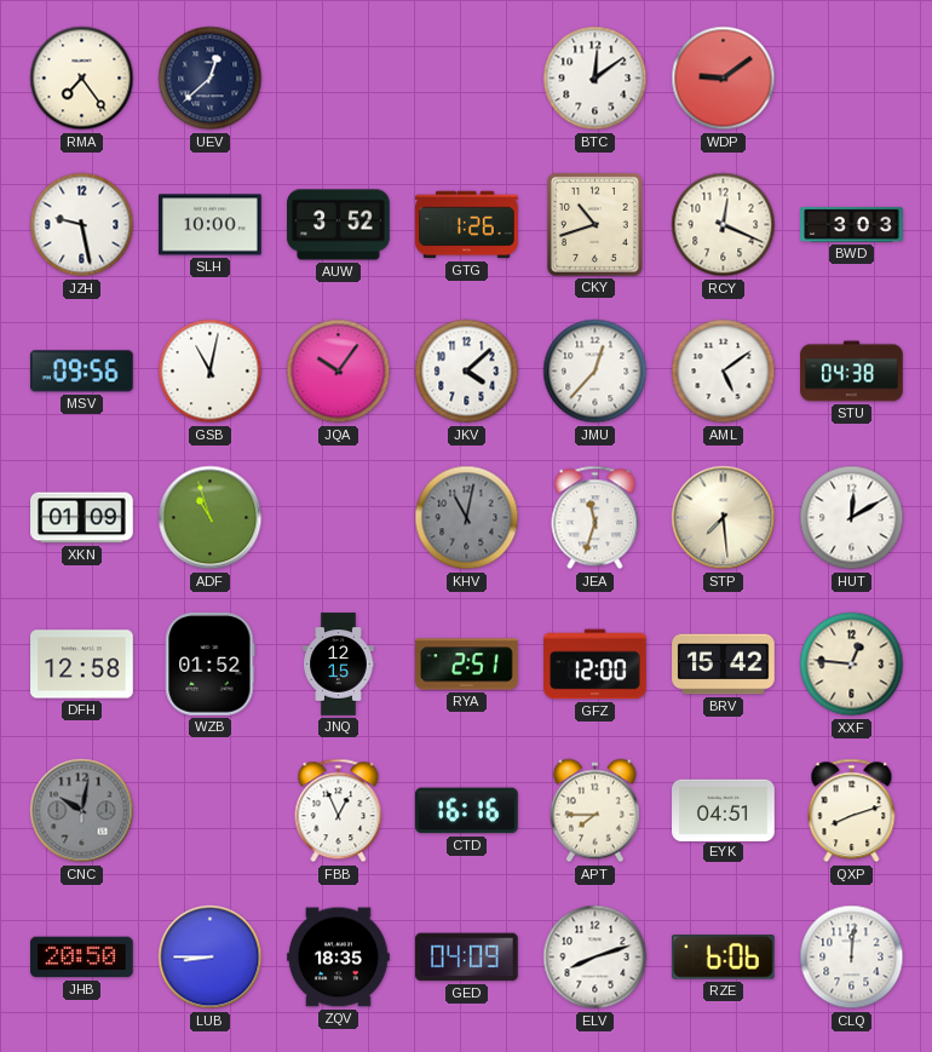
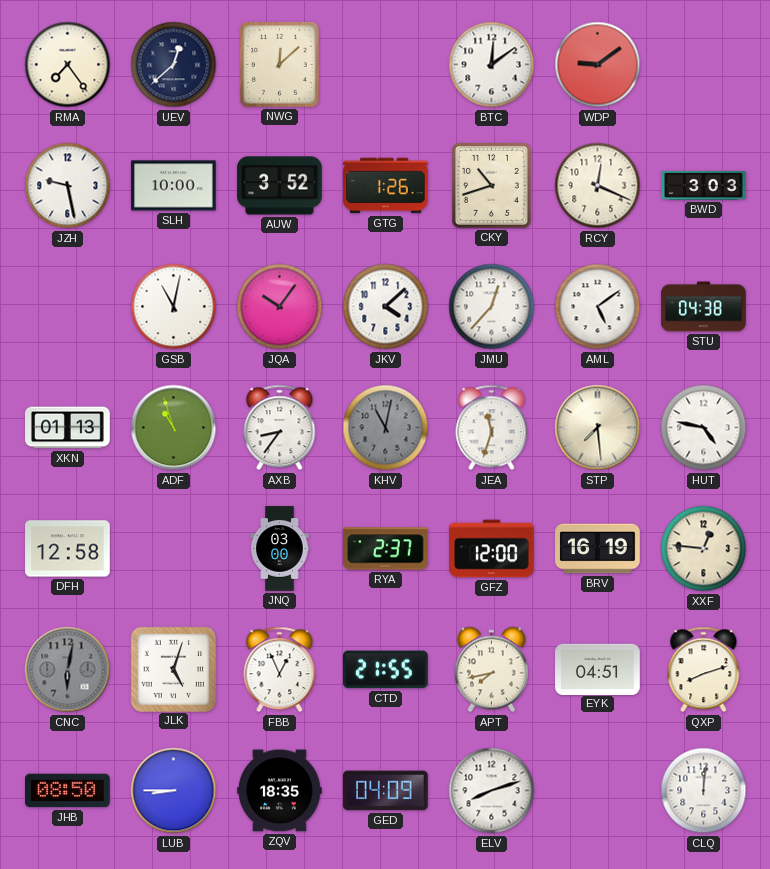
NWG: none -> 12:08
MSV: 09:56 -> none
XKN: 01:09 -> 01:13
AXB: none -> 8:36
HUT: 12:10 -> 4:47
WZB: 01:52 -> none
JNQ: 12:15 -> 03:00
RYA: 2:51 -> 2:37
BRV: 15:42 -> 16:19
CNC: 10:02 -> 6:02
JLK: none -> 5:03
CTD: 16:16 -> 21:55
APT: 7:45 -> 7:43
JHB: 20:50 -> 08:50
RZE: 6:06 -> none
